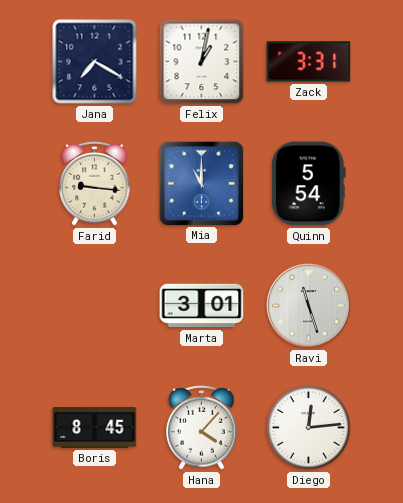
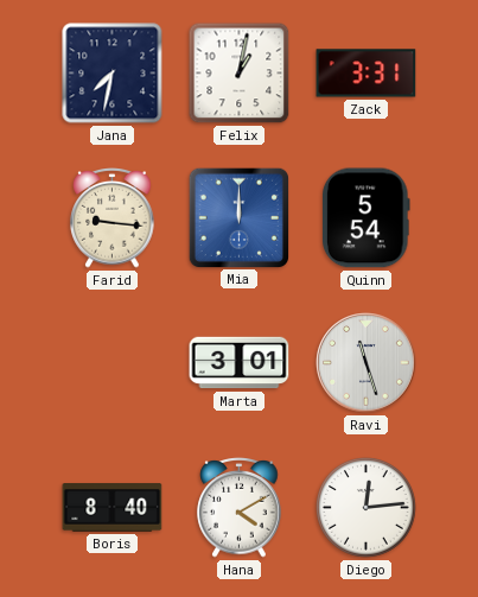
Jana: 7:20 -> 7:32
Mia: 11:00 -> 12:00
Boris: 8:45 -> 8:40
Hana: 4:07 -> 4:10
